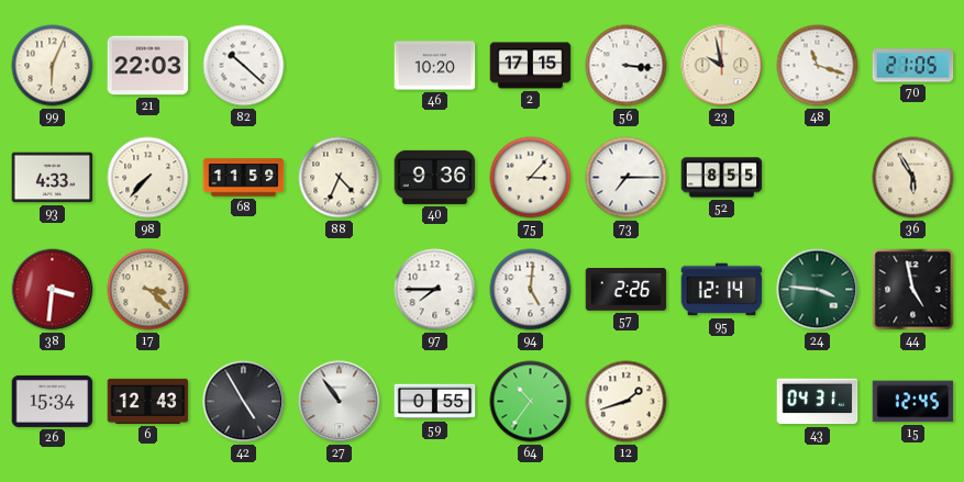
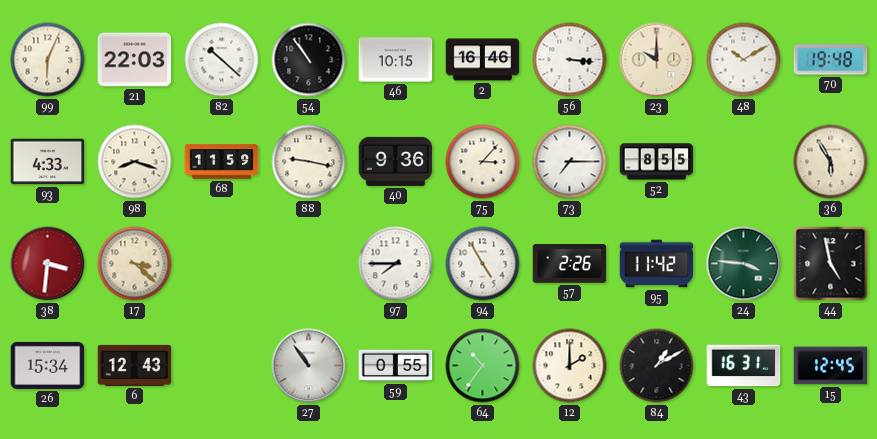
54: none -> 10:54
46: 10:20 -> 10:15
2: 17:15 -> 16:46
23: 9:58 -> 10:00
48: 11:18 -> 10:10
70: 21:05 -> 19:48
98: 7:37 -> 8:18
88: 4:34 -> 9:17
94: 5:01 -> 4:55
95: 12:14 -> 11:42
42: 4:55 -> none
12: 1:42 -> 2:00
84: none -> 1:10
43: 04:31 -> 16:31
